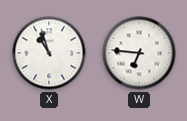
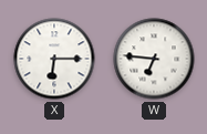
X: 10:57 -> 6:15
